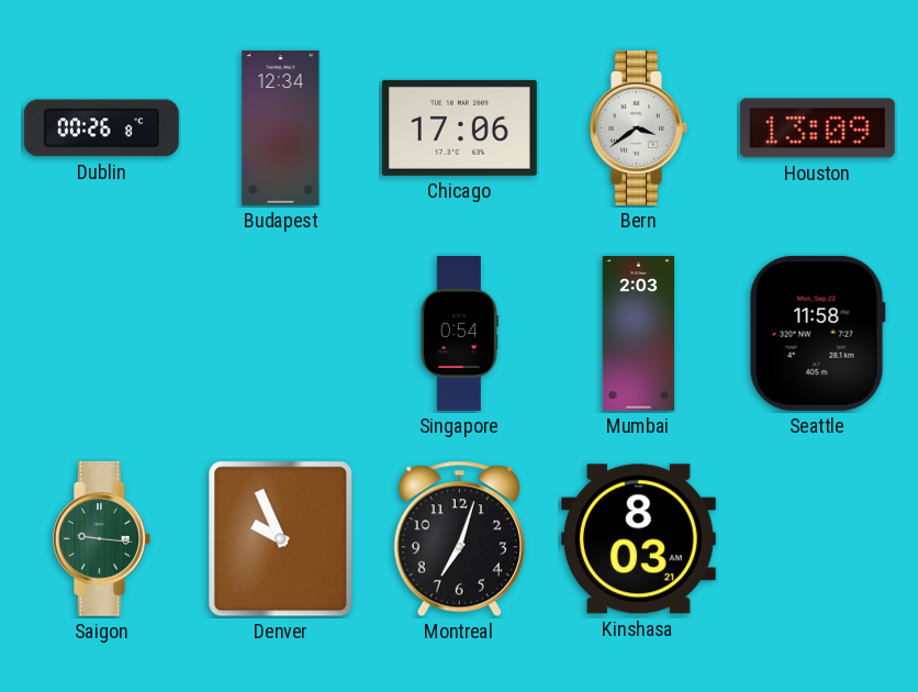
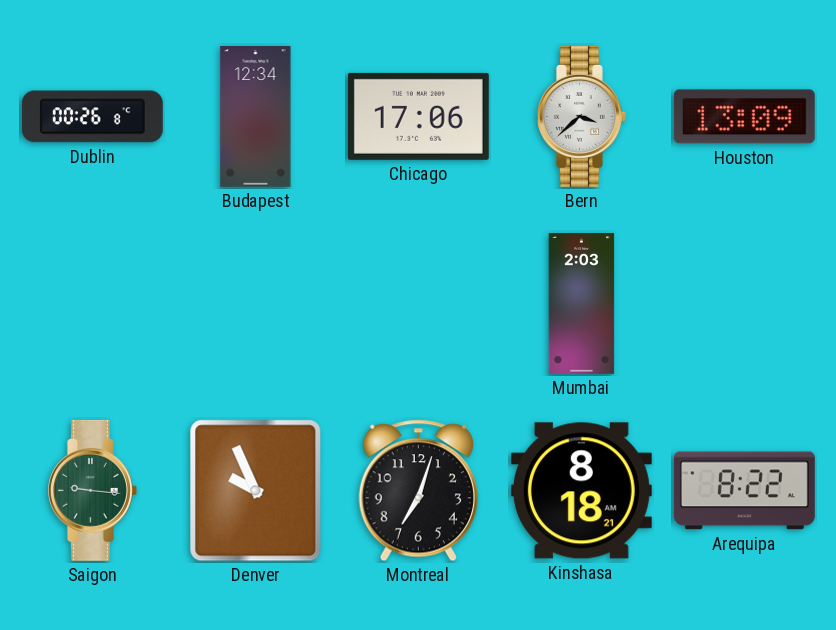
Bern: 3:39 -> 3:38
Singapore: 0:54 -> none
Seattle: 11:58 -> none
Kinshasa: 8:03 -> 8:18
Arequipa: none -> 8:22
